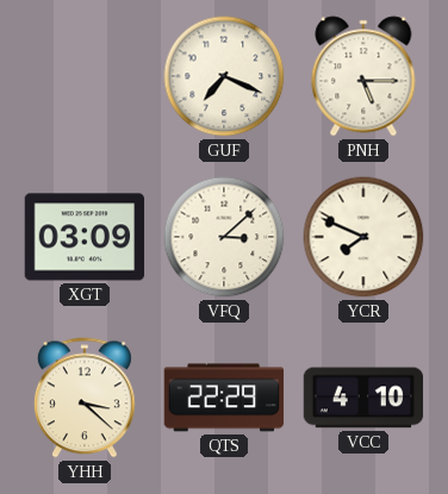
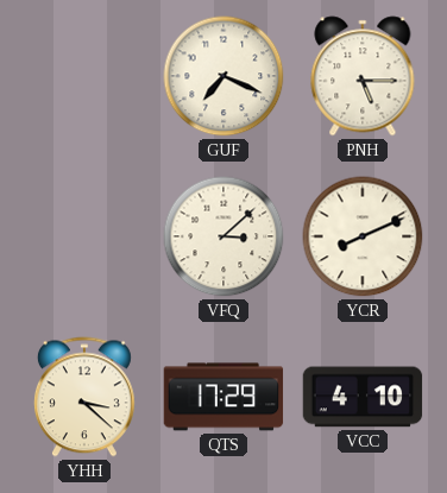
XGT: 03:09 -> none
YCR: 7:49 -> 8:11
QTS: 22:29 -> 17:29
